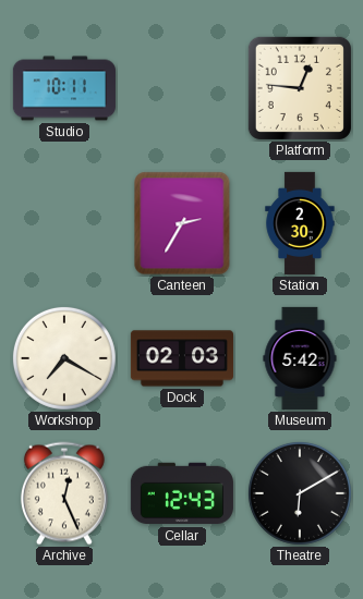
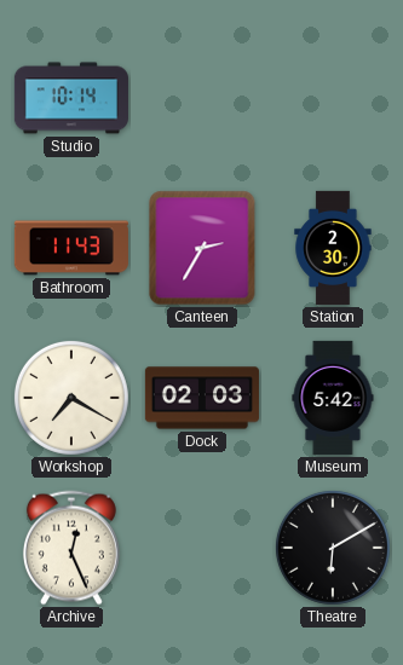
Studio: 10:11 -> 10:14
Platform: 12:46 -> none
Bathroom: none -> 11:43
Cellar: 12:43 -> none
